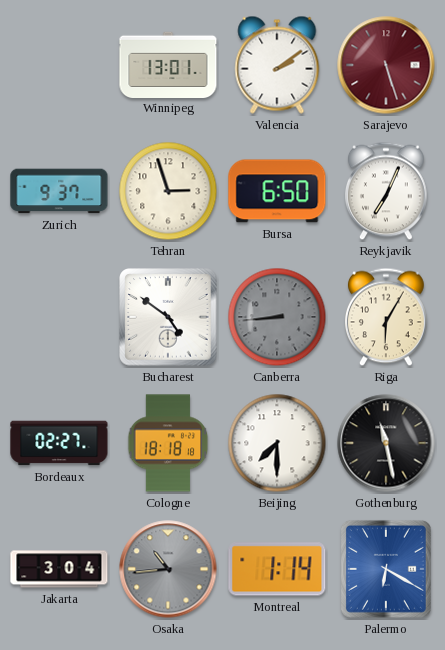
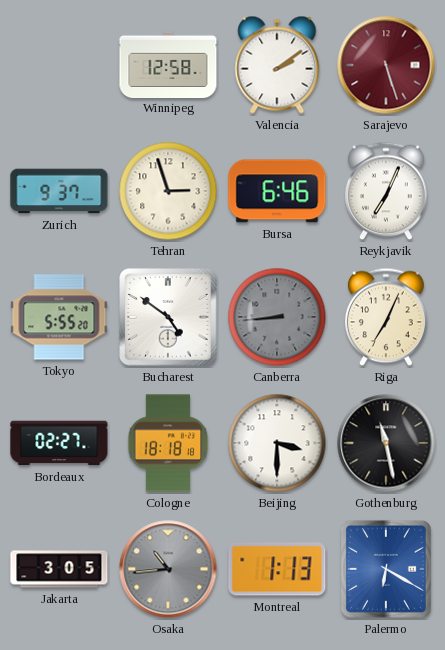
Winnipeg: 13:01 -> 12:58
Bursa: 6:50 -> 6:46
Tokyo: none -> 5:55
Riga: 6:05 -> 7:04
Beijing: 7:30 -> 3:30
Jakarta: 3:04 -> 3:05
Montreal: 1:14 -> 1:13
